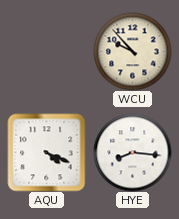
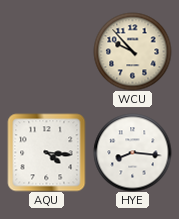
AQU: 4:19 -> 4:16
